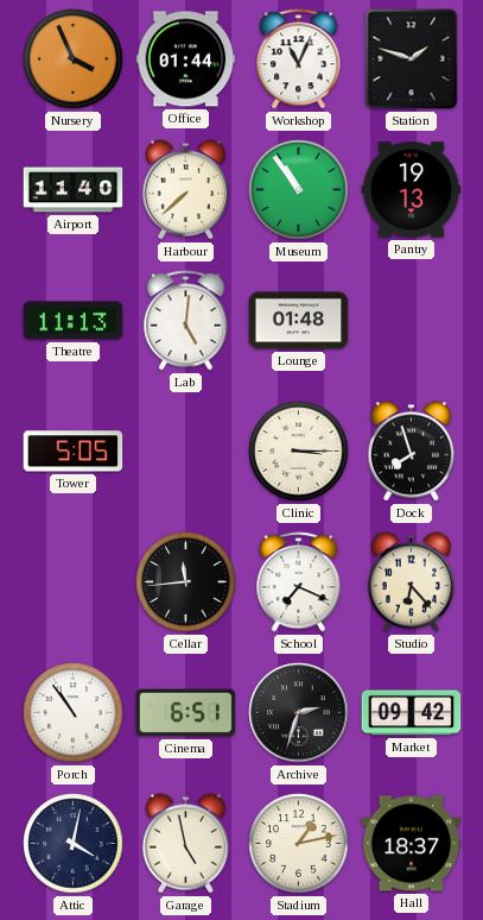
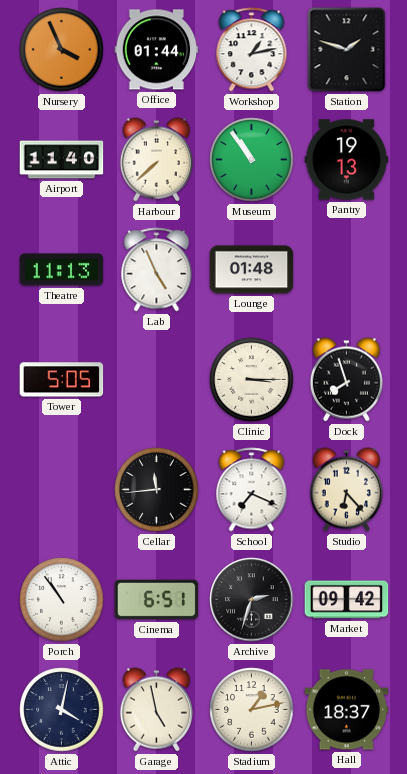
Workshop: 11:04 -> 1:13
Lab: 5:01 -> 4:56
